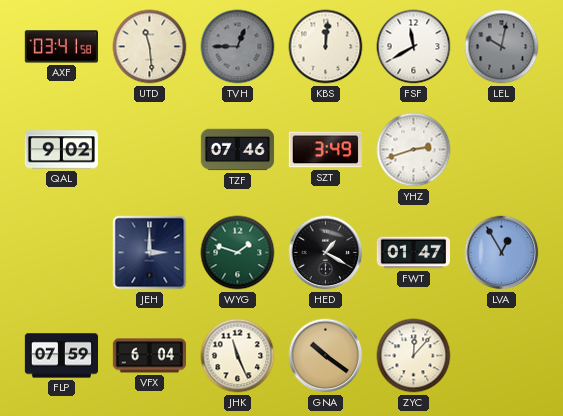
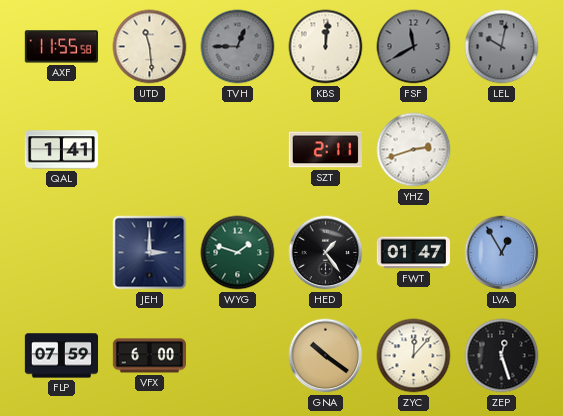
AXF: 03:41 -> 11:55
FSF dial: white -> grey
QAL: 9:02 -> 1:41
TZF: 07:46 -> none
SZT: 3:49 -> 2:11
HED: 1:20 -> 1:24
VFX: 6:04 -> 6:00
JHK: 11:26 -> none
ZEP: none -> 12:27
